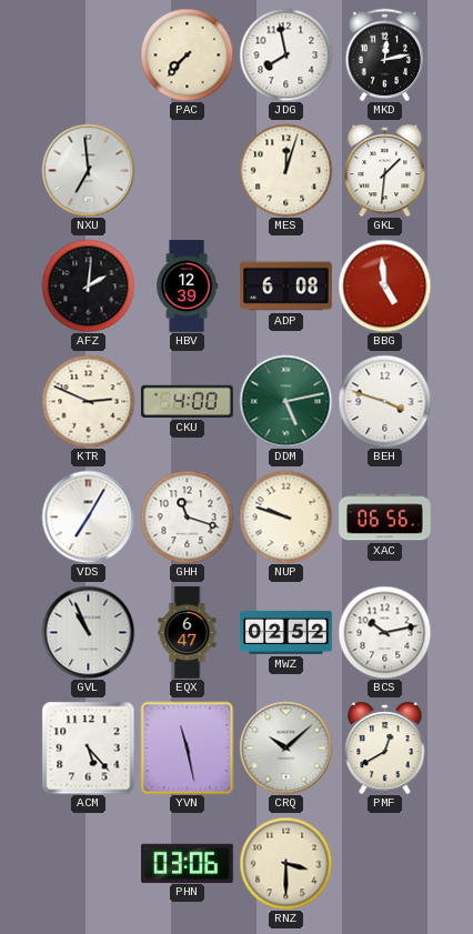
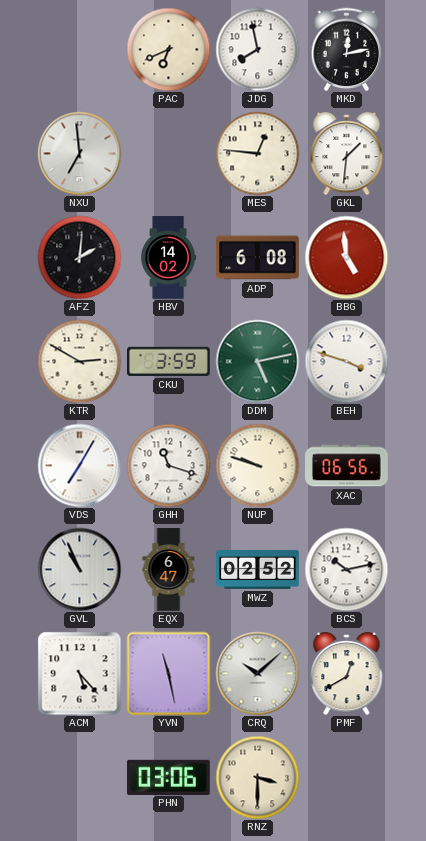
PAC: 7:37 -> 6:41
MES: 12:03 -> 12:46
HBV: 12:39 -> 14:02
KTR: 2:49 -> 2:50
CKU: 4:00 -> 3:59
